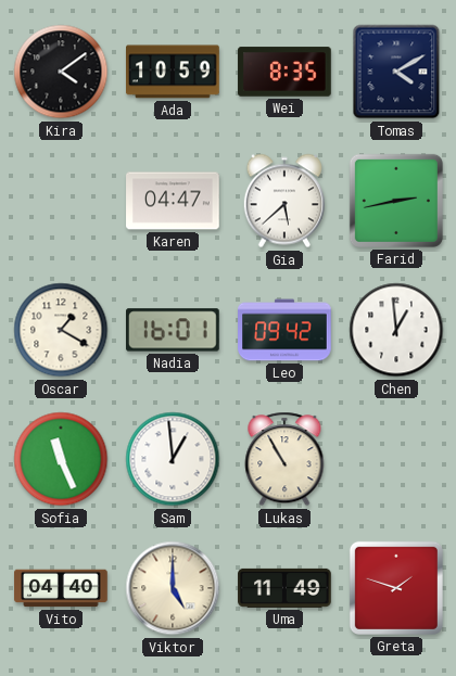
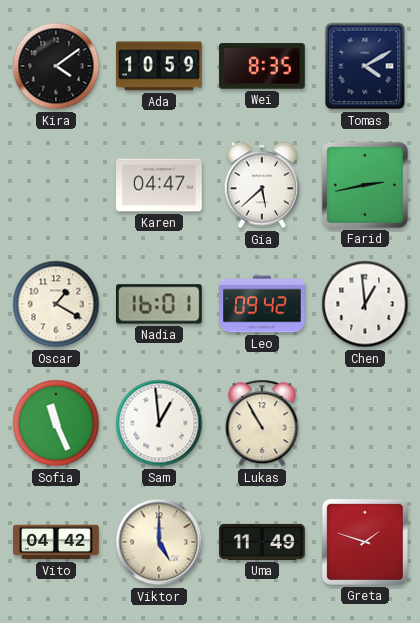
Vito: 04:40 -> 04:42
